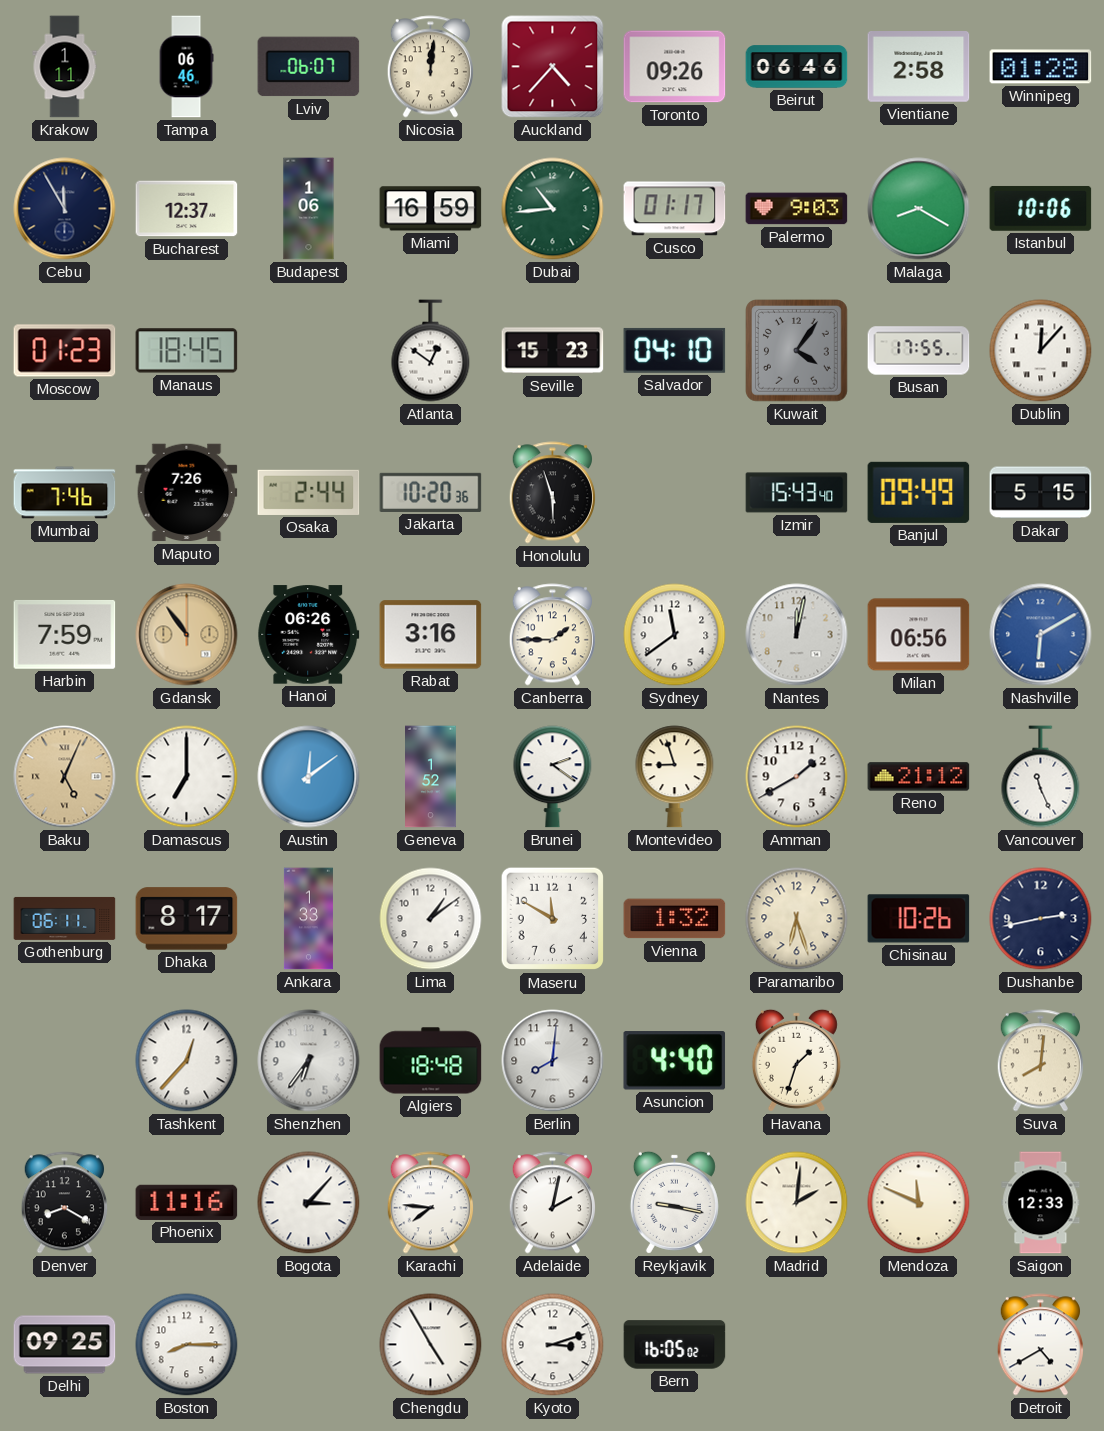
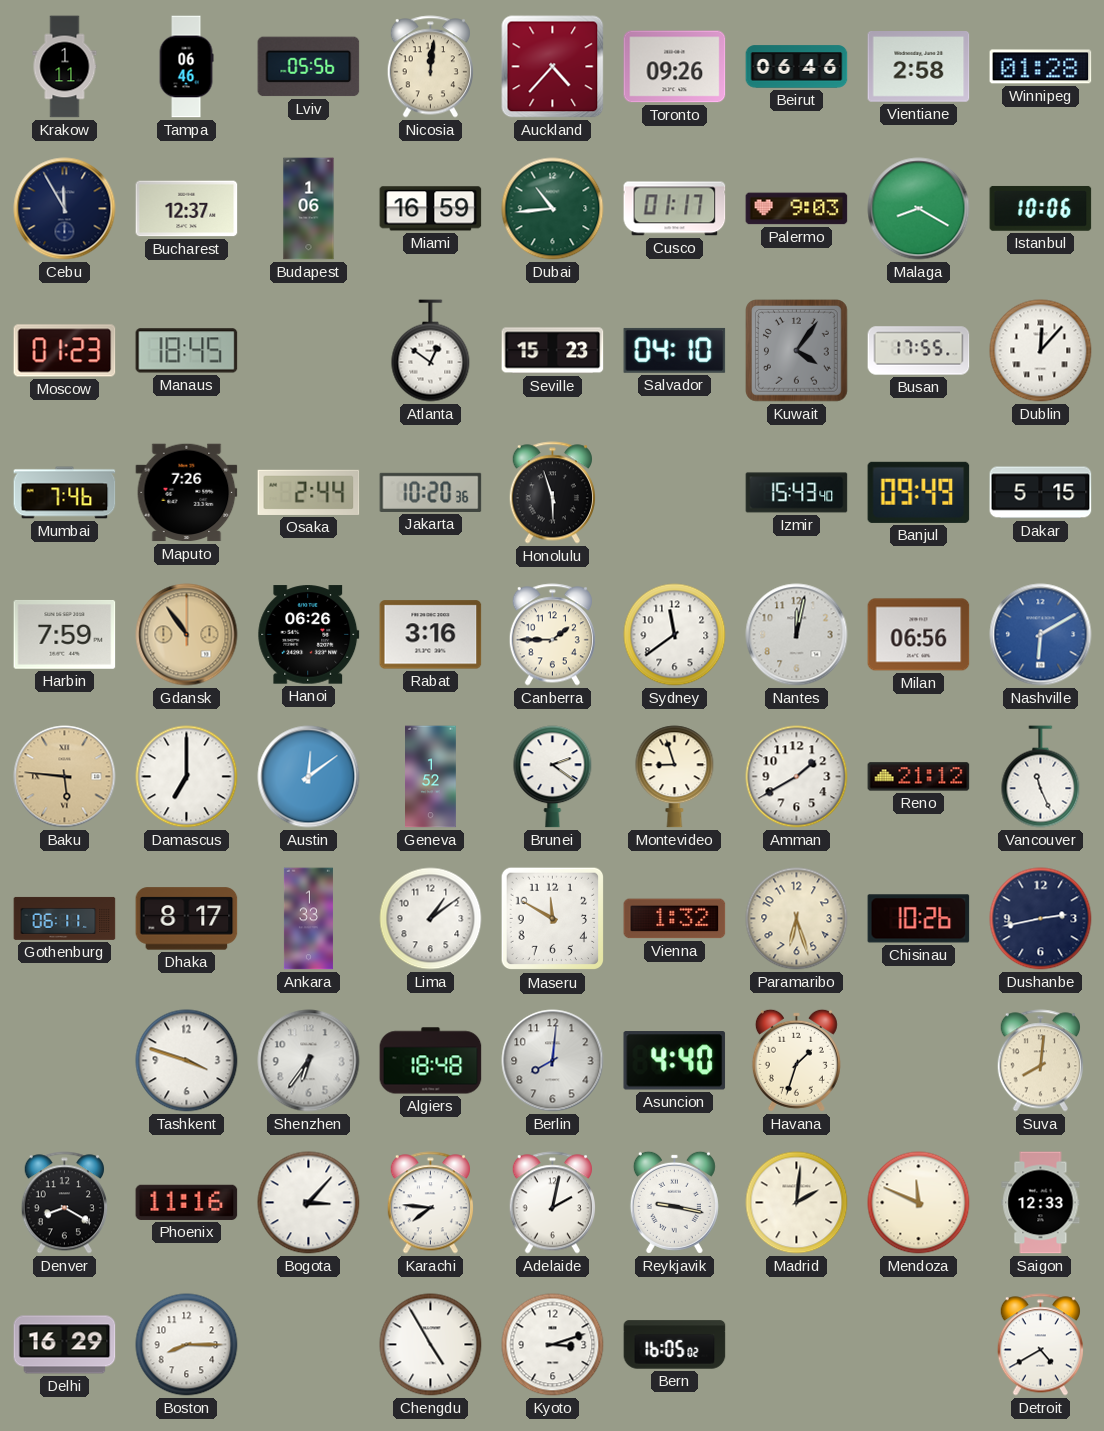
Lviv: 06:07 -> 05:56
Baku: 5:04 -> 5:46
Tashkent: 12:37 -> 3:48
Delhi: 09:25 -> 16:29
